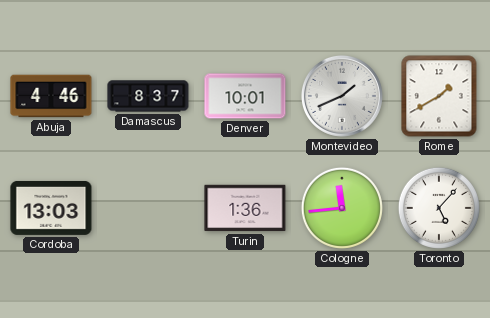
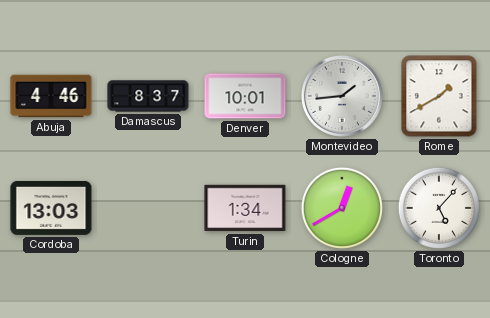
Montevideo: 1:41 -> 1:44
Turin: 1:36 -> 1:34
Cologne: 11:44 -> 12:40
